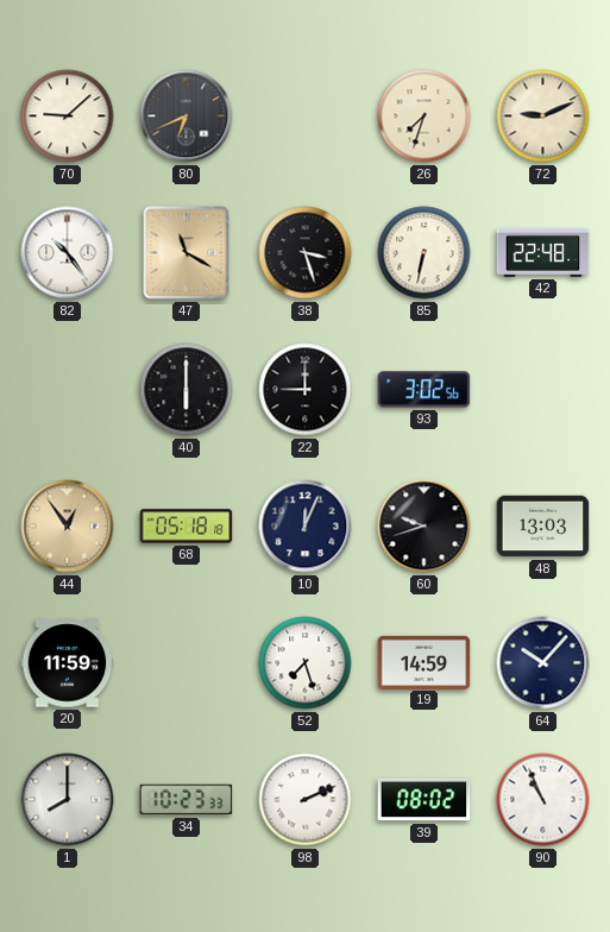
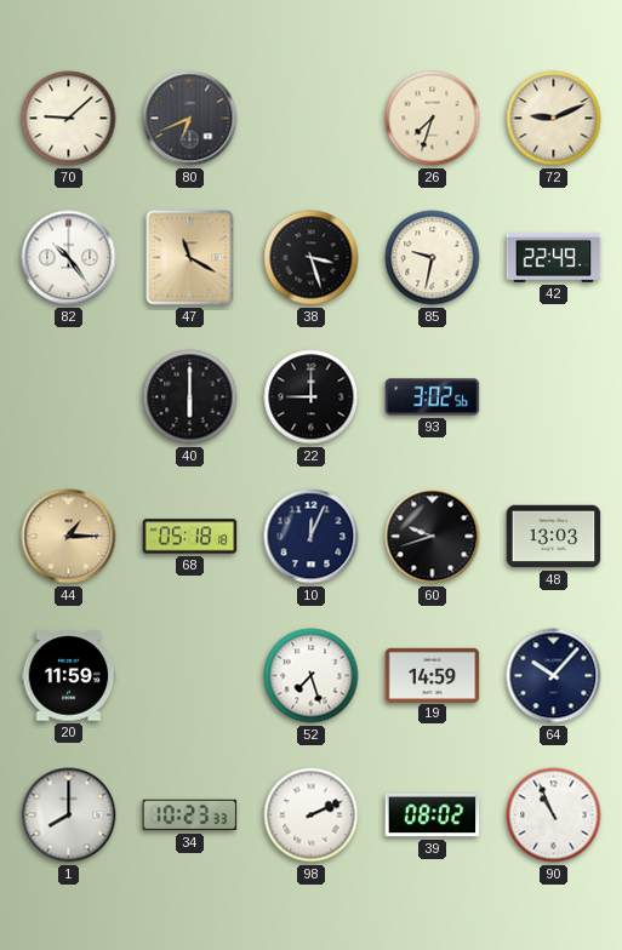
85: 6:32 -> 9:32
42: 22:48 -> 22:49
44: 12:54 -> 1:15
